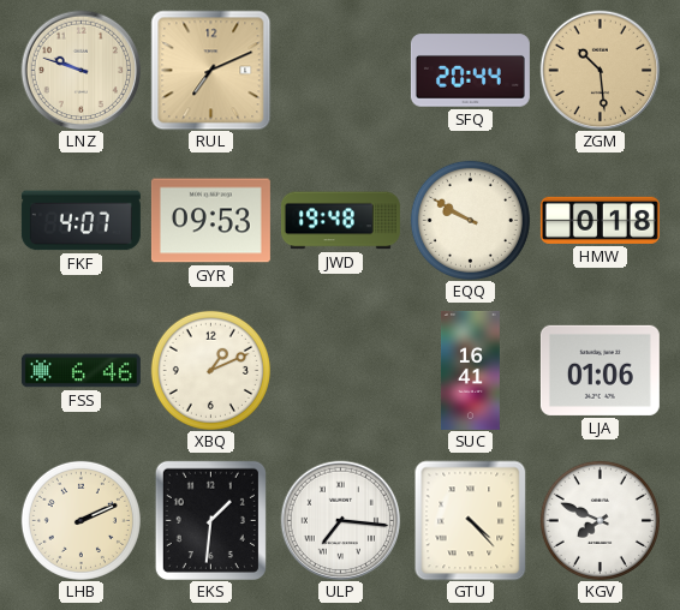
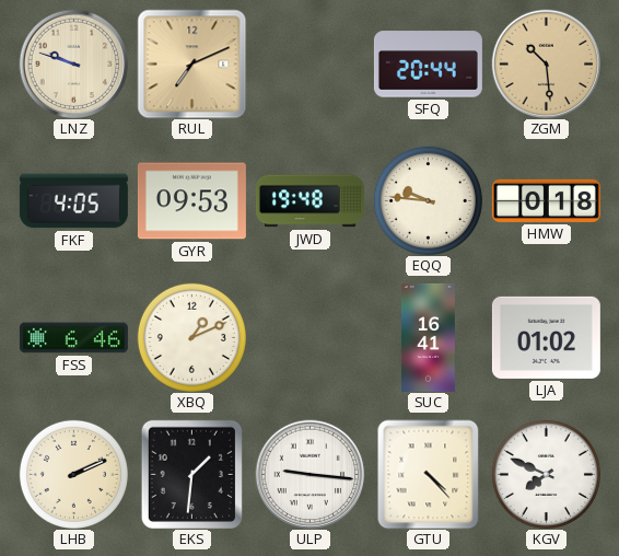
FKF: 4:07 -> 4:05
EQQ: 9:50 -> 9:46
LJA: 01:06 -> 01:02
ULP: 7:16 -> 9:16
